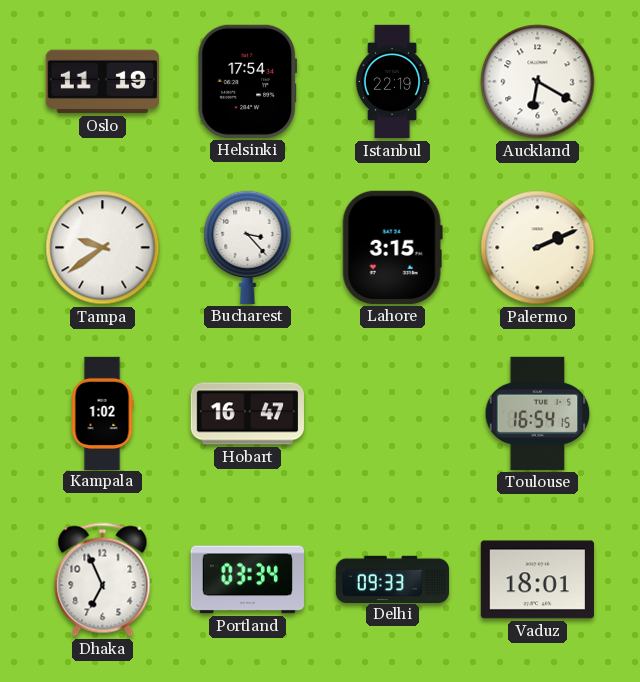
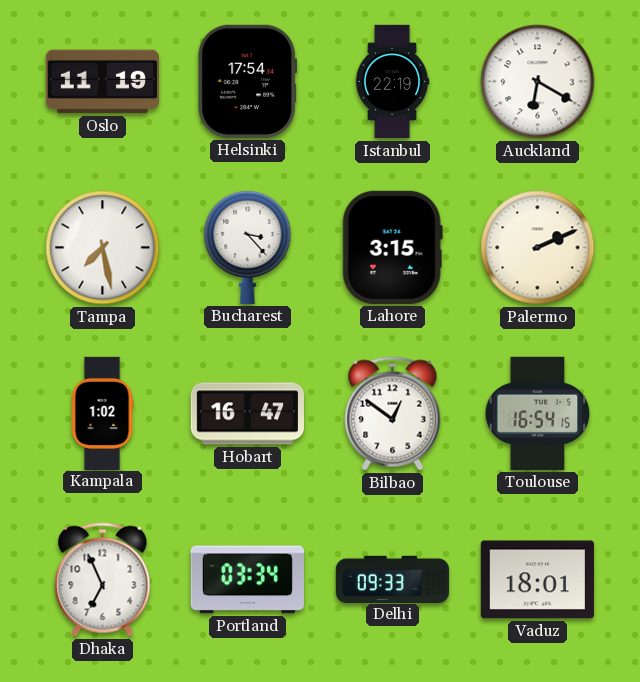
Tampa: 9:39 -> 7:28
Bilbao: none -> 12:51
